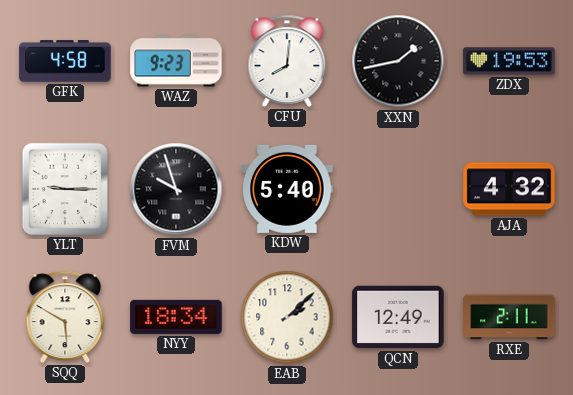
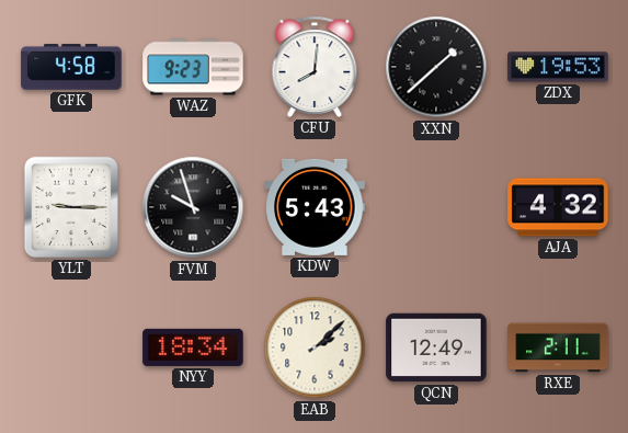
XXN: 1:43 -> 1:38
KDW: 5:40 -> 5:43
SQQ: 5:50 -> none
